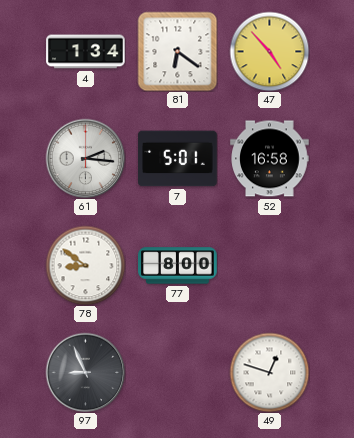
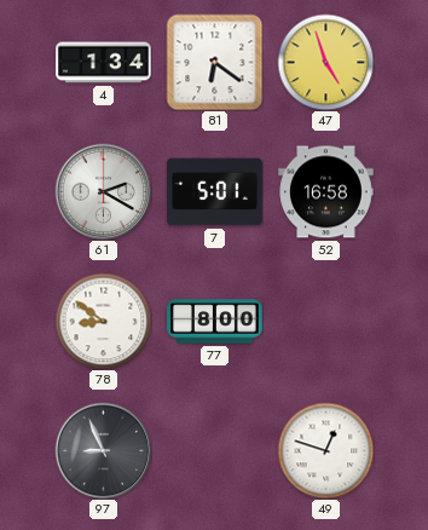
47: 4:53 -> 4:57
61: 2:16 -> 2:20
